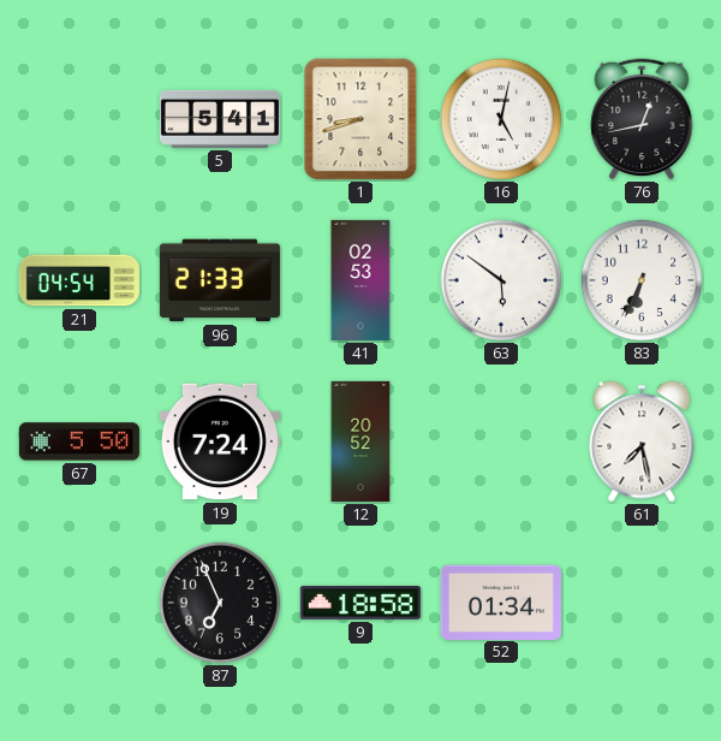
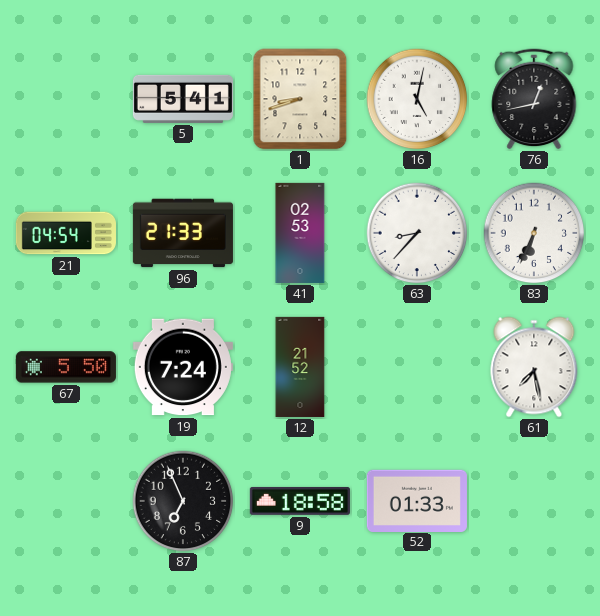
63: 5:51 -> 8:37
12: 20:52 -> 21:52
52: 01:34 -> 01:33
